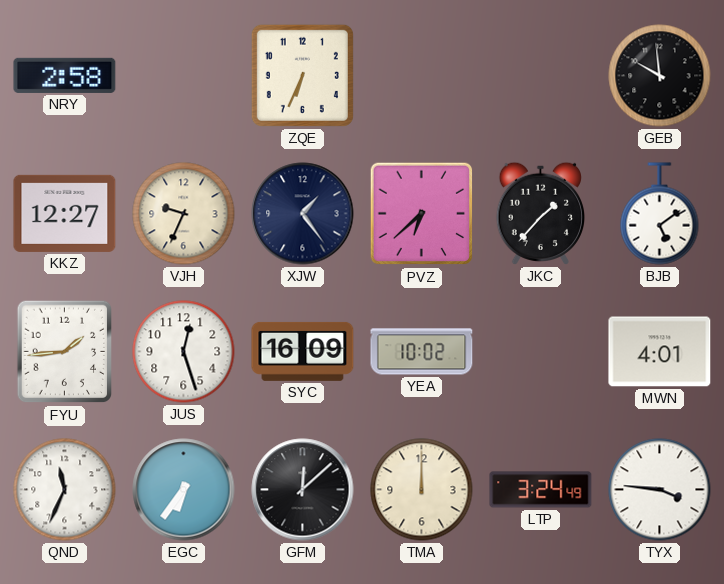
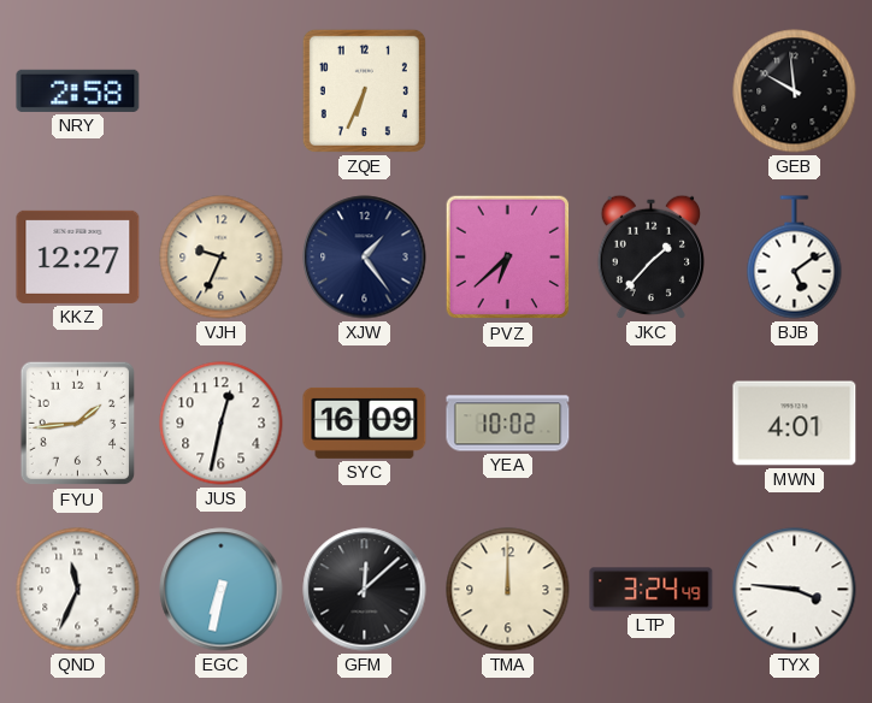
JUS: 12:27 -> 12:32
EGC: 6:36 -> 6:32
